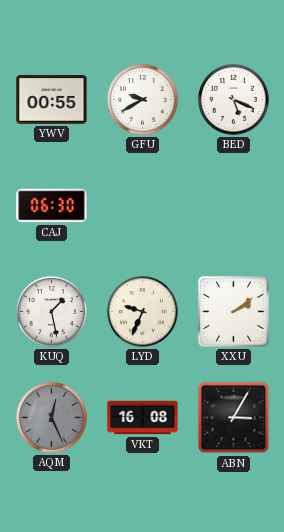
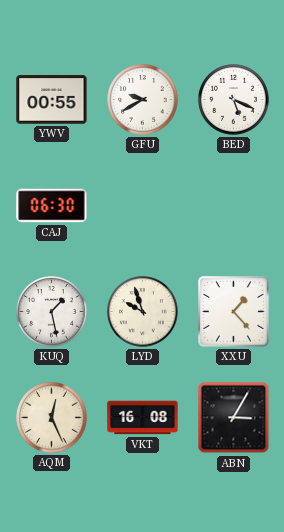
LYD: 9:34 -> 9:57
XXU: 2:09 -> 1:23
AQM dial: grey -> cream
